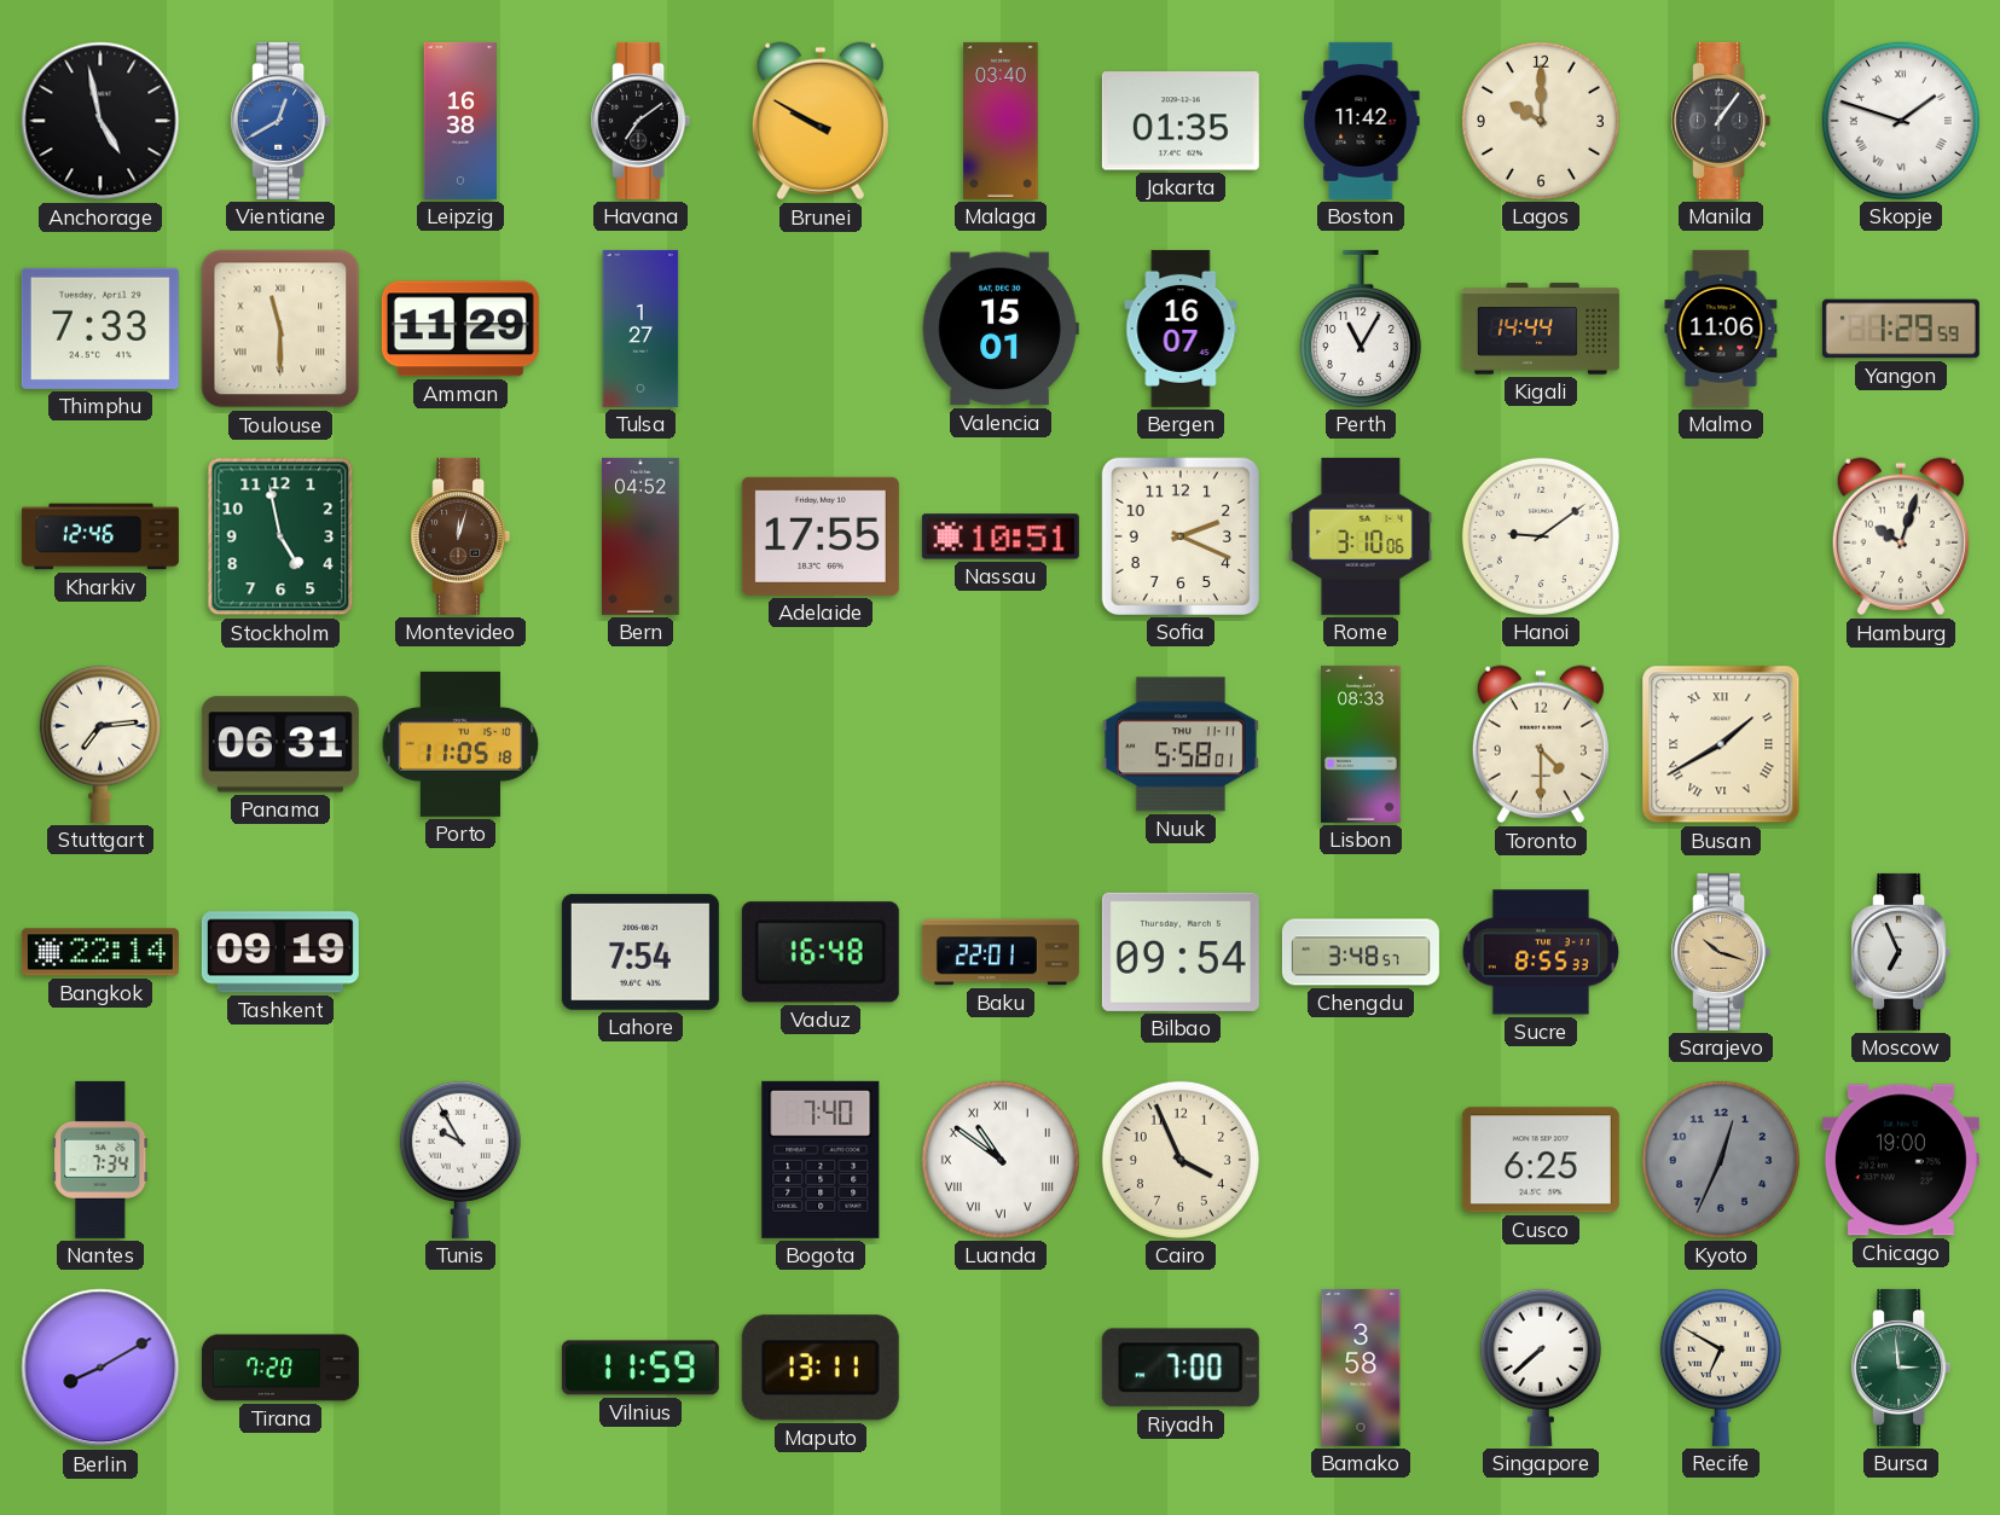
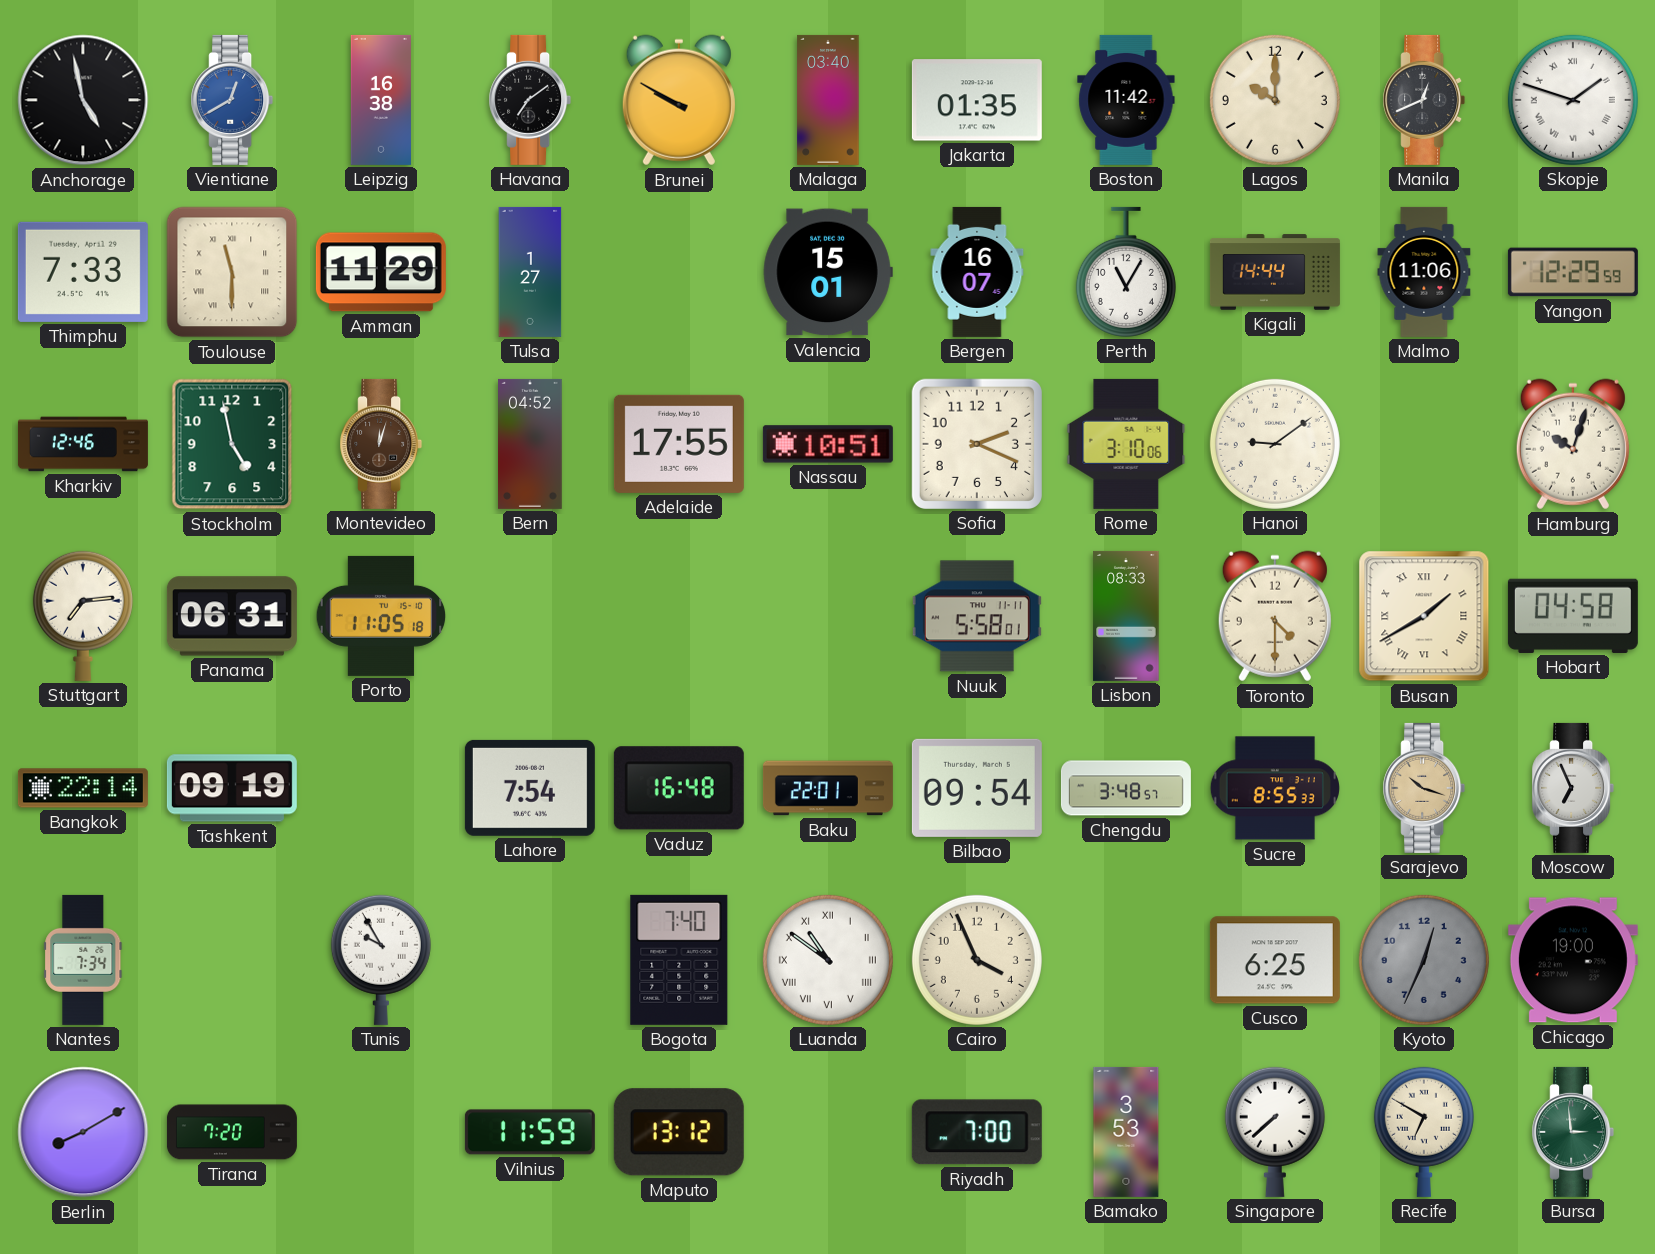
Manila: 1:06 -> 12:41
Yangon: 1:29 -> 12:29
Hobart: none -> 04:58
Maputo: 13:11 -> 13:12
Bamako: 3:58 -> 3:53
